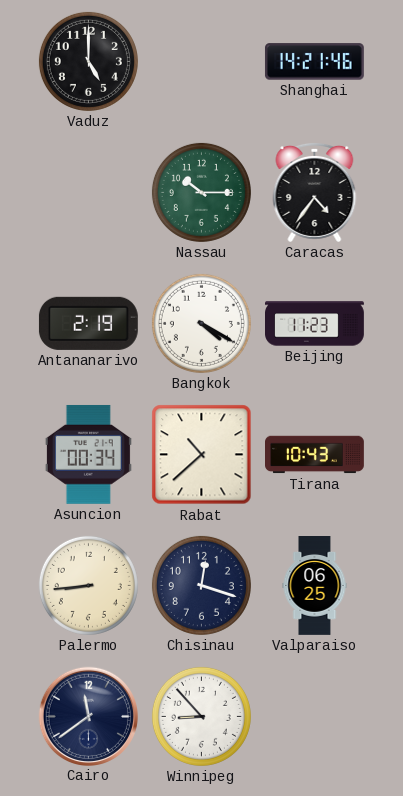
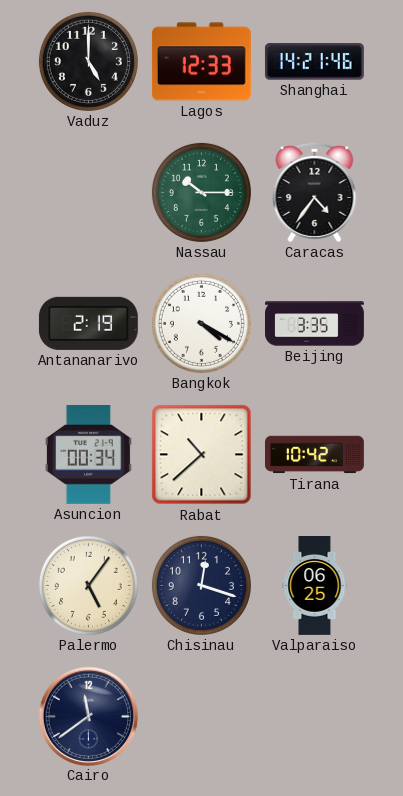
Lagos: none -> 12:33
Beijing: 11:23 -> 3:35
Tirana: 10:43 -> 10:42
Palermo: 8:44 -> 5:06
Winnipeg: 8:53 -> none
